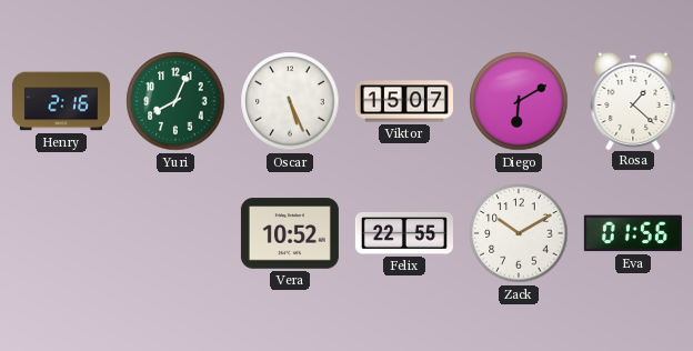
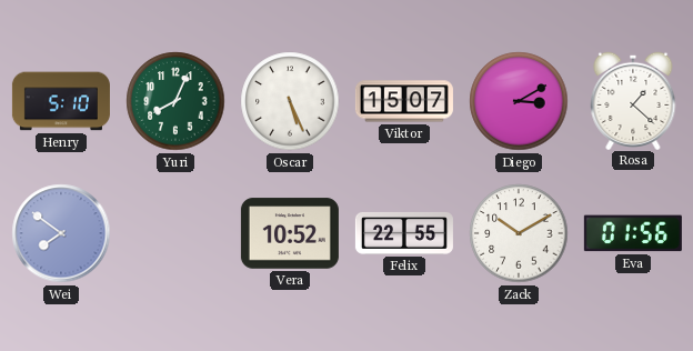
Henry: 2:16 -> 5:10
Diego: 6:10 -> 3:10
Wei: none -> 7:51
